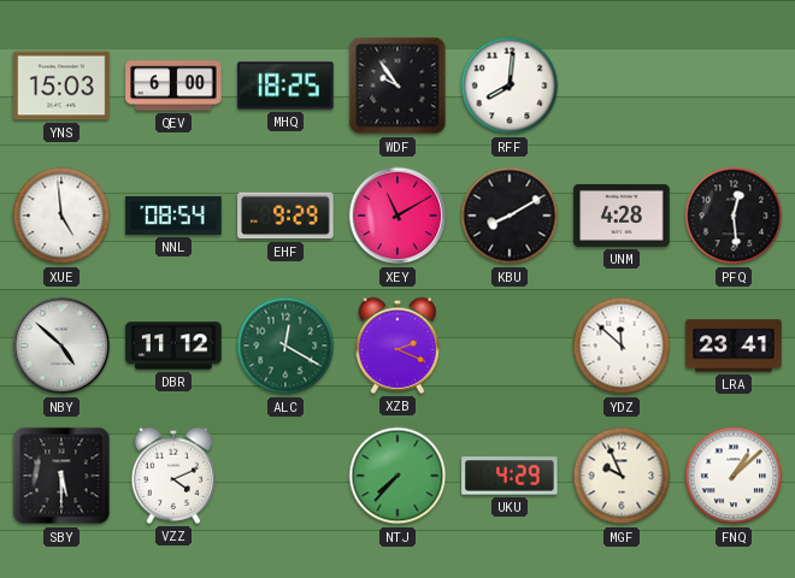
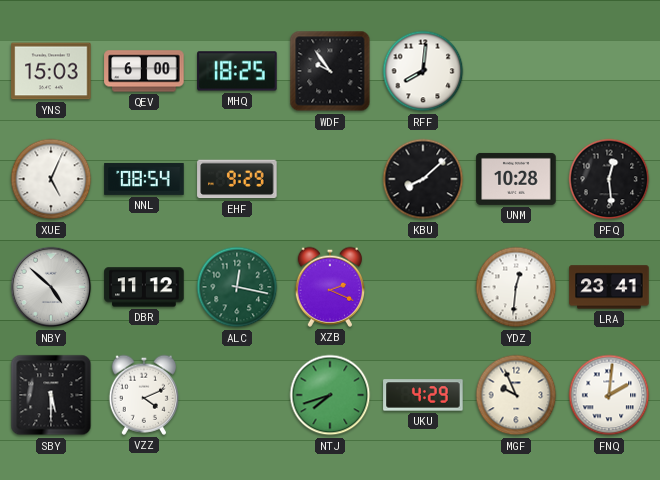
XUE: 4:59 -> 5:04
XEY: 11:10 -> none
KBU: 8:10 -> 8:08
UNM: 4:28 -> 10:28
ALC: 12:20 -> 12:17
YDZ: 11:52 -> 12:31
NTJ: 7:37 -> 7:42
FNQ: 1:08 -> 2:01
